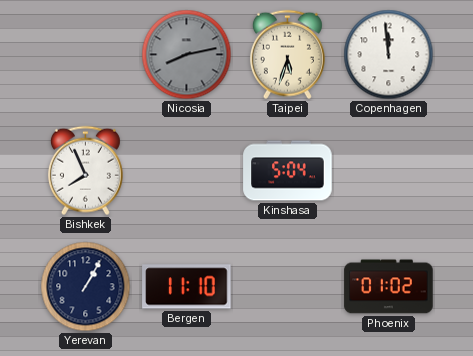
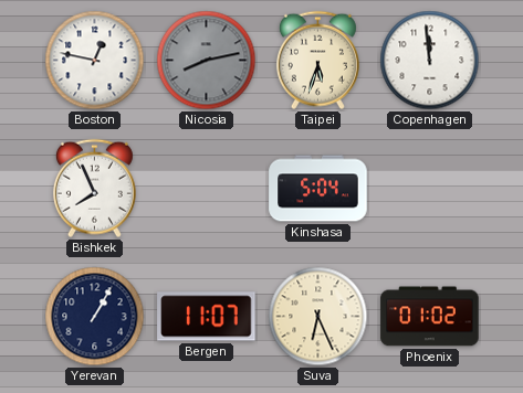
Boston: none -> 12:47
Bergen: 11:10 -> 11:07
Suva: none -> 6:26
